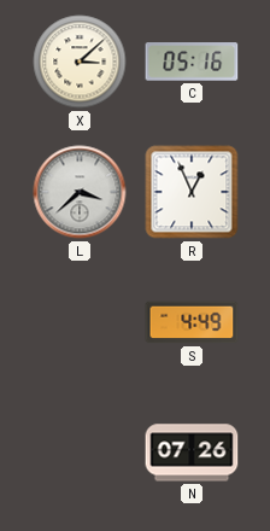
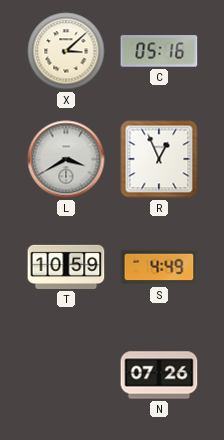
L: 3:38 -> 3:40
T: none -> 10:59
